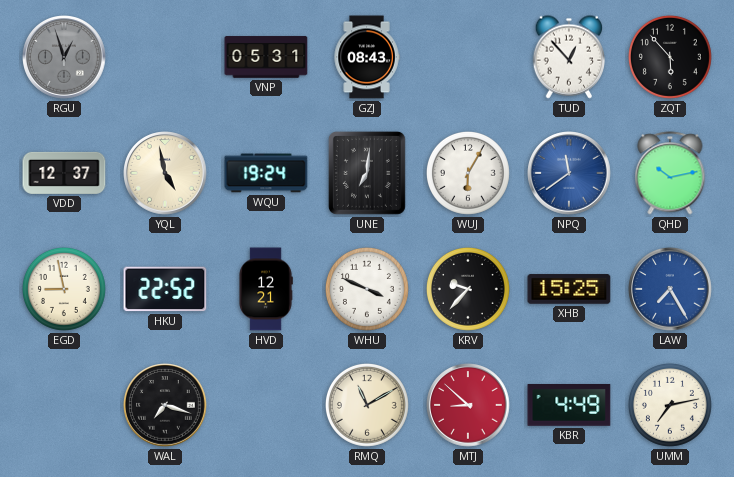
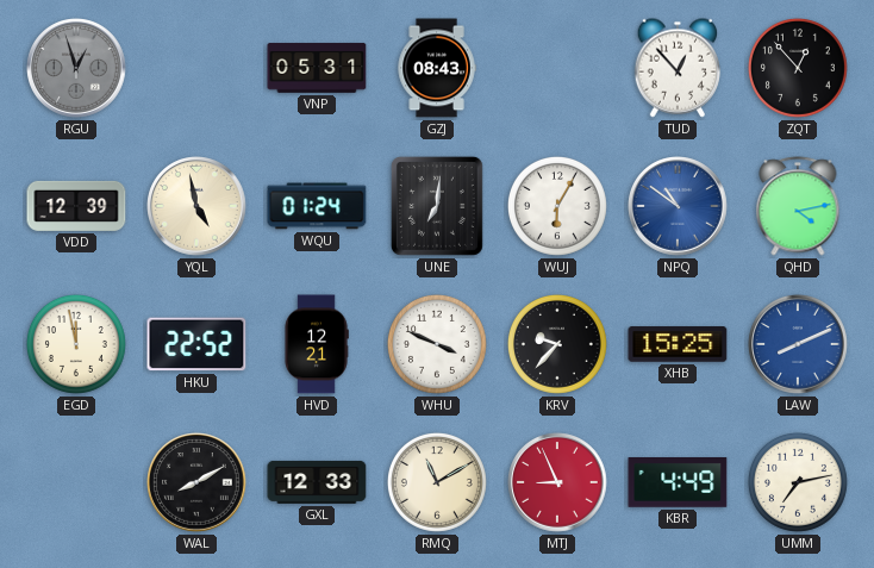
ZQT: 5:53 -> 12:53
VDD: 12:37 -> 12:39
WQU: 19:24 -> 01:24
NPQ: 11:39 -> 10:51
QHD: 10:13 -> 4:13
EGD: 8:58 -> 11:58
LAW: 7:25 -> 8:11
WAL: 7:18 -> 8:10
GXL: none -> 12:33
MTJ: 8:52 -> 8:56
